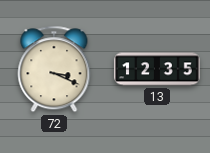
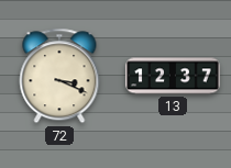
13: 12:35 -> 12:37
